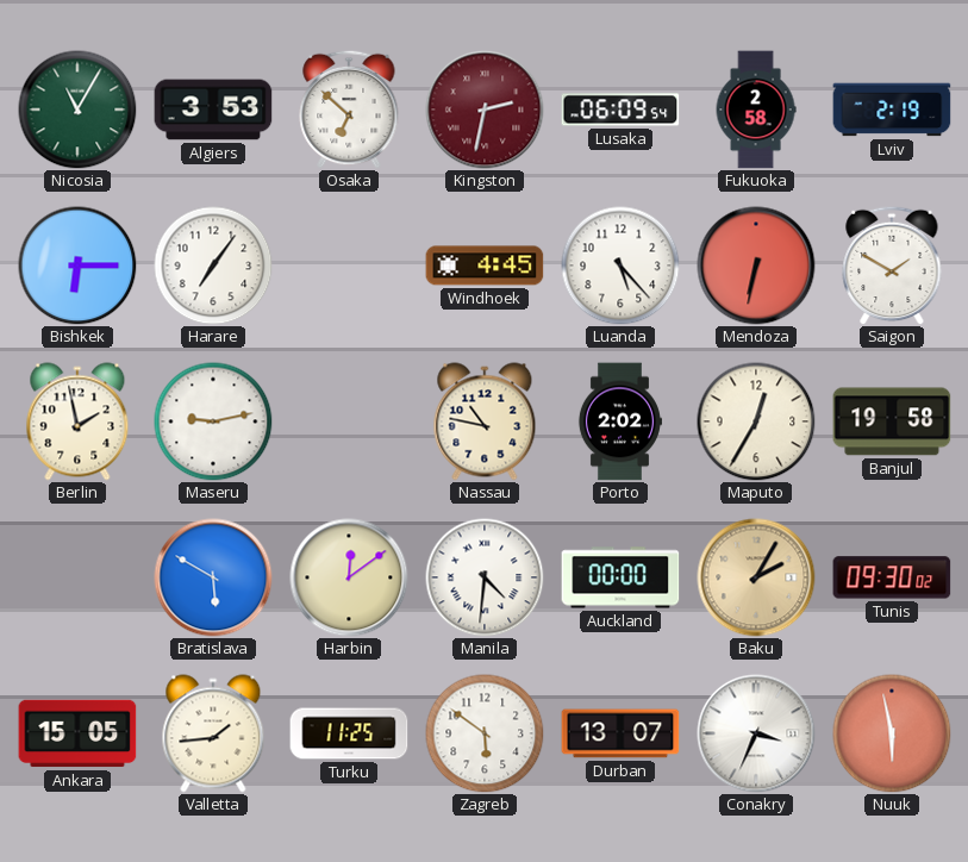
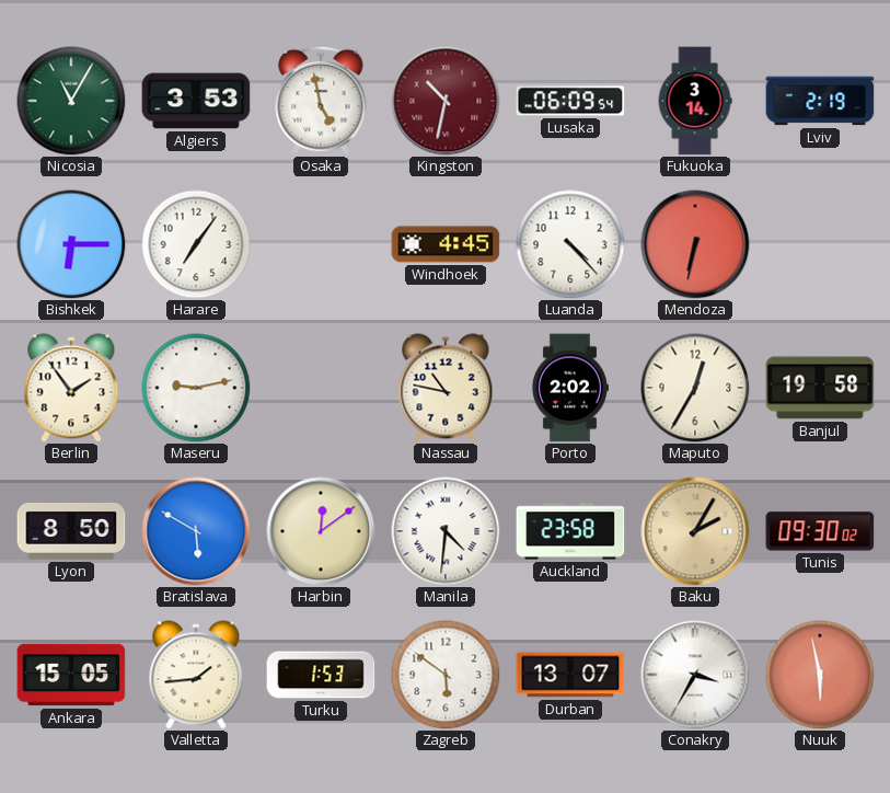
Osaka: 6:52 -> 4:58
Kingston: 2:32 -> 10:32
Fukuoka: 2:58 -> 3:14
Luanda: 5:23 -> 4:23
Saigon: 1:50 -> none
Berlin: 1:58 -> 1:54
Lyon: none -> 8:50
Auckland: 00:00 -> 23:58
Turku: 11:25 -> 1:53
Conakry: 3:34 -> 3:35
